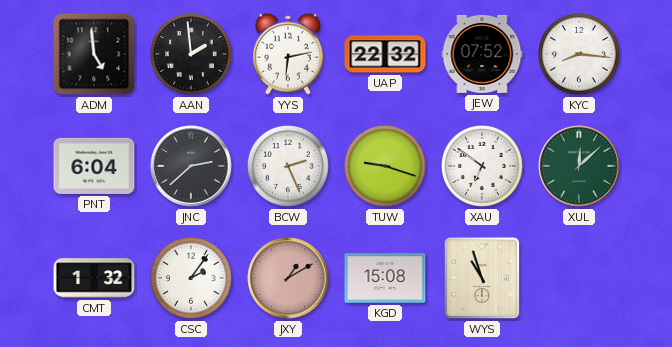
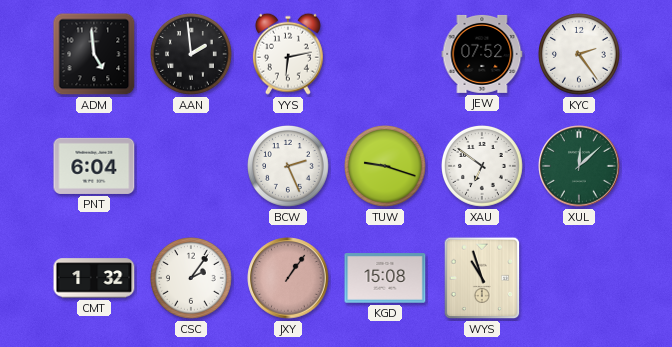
UAP: 22:32 -> none
KYC: 8:16 -> 2:24
JNC: 2:38 -> none
JXY: 1:10 -> 1:06
